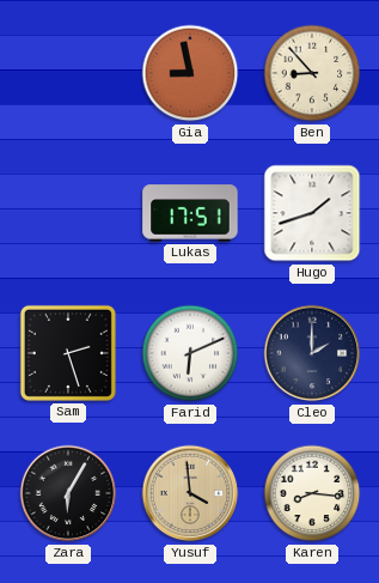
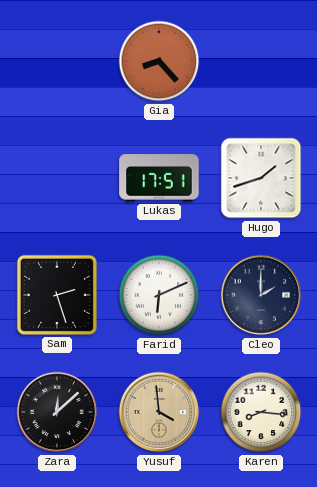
Gia: 8:58 -> 8:23
Ben: 8:53 -> none
Zara: 6:05 -> 12:08
